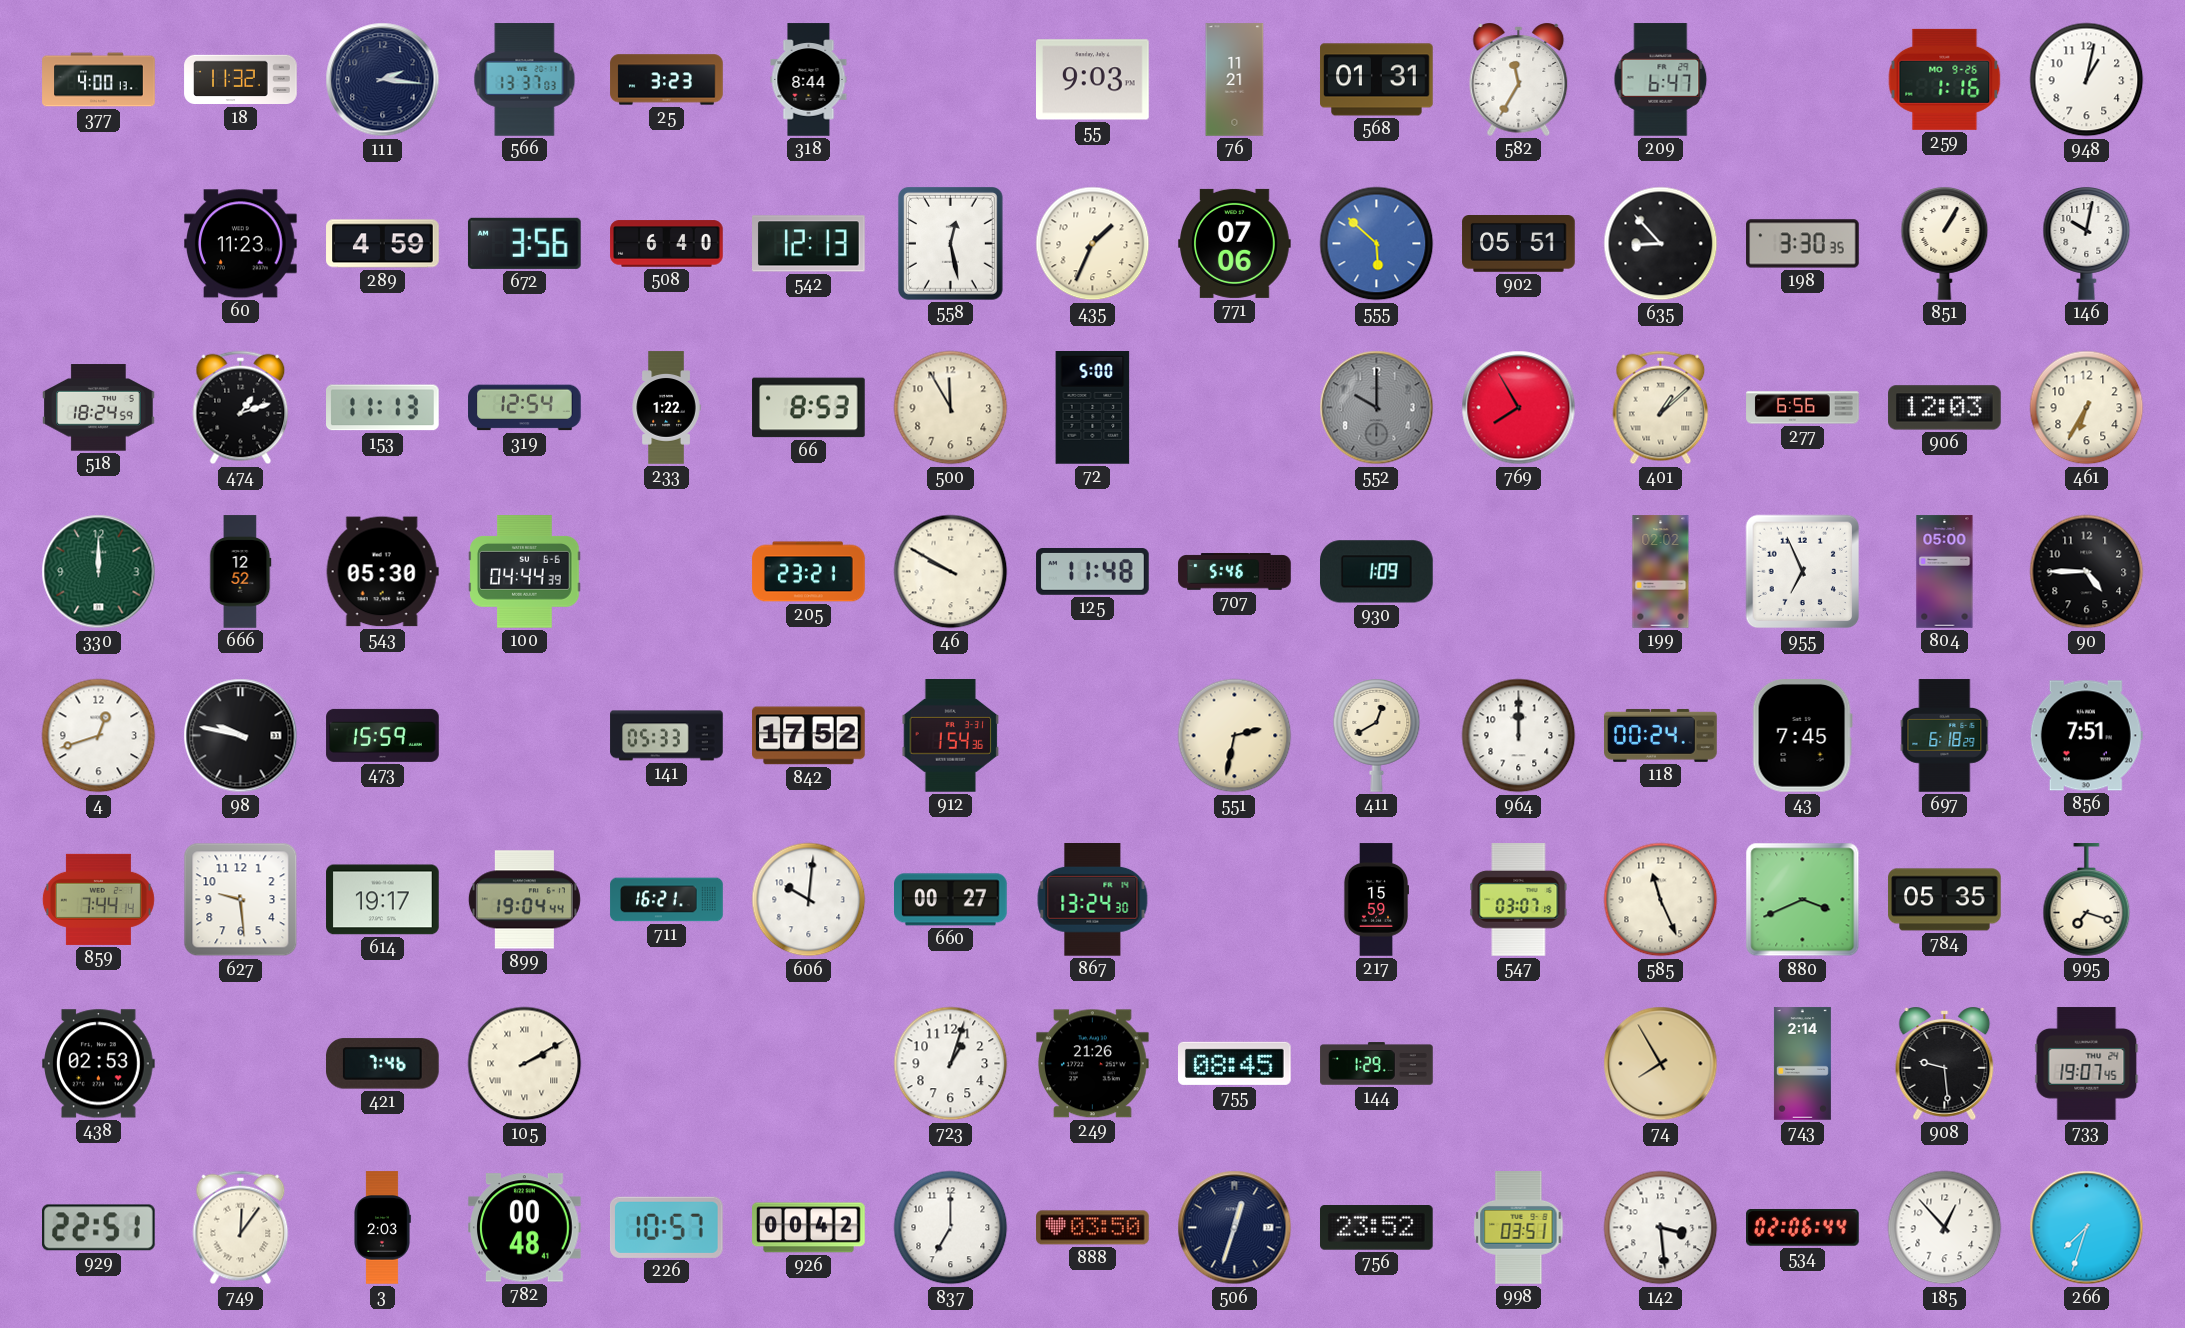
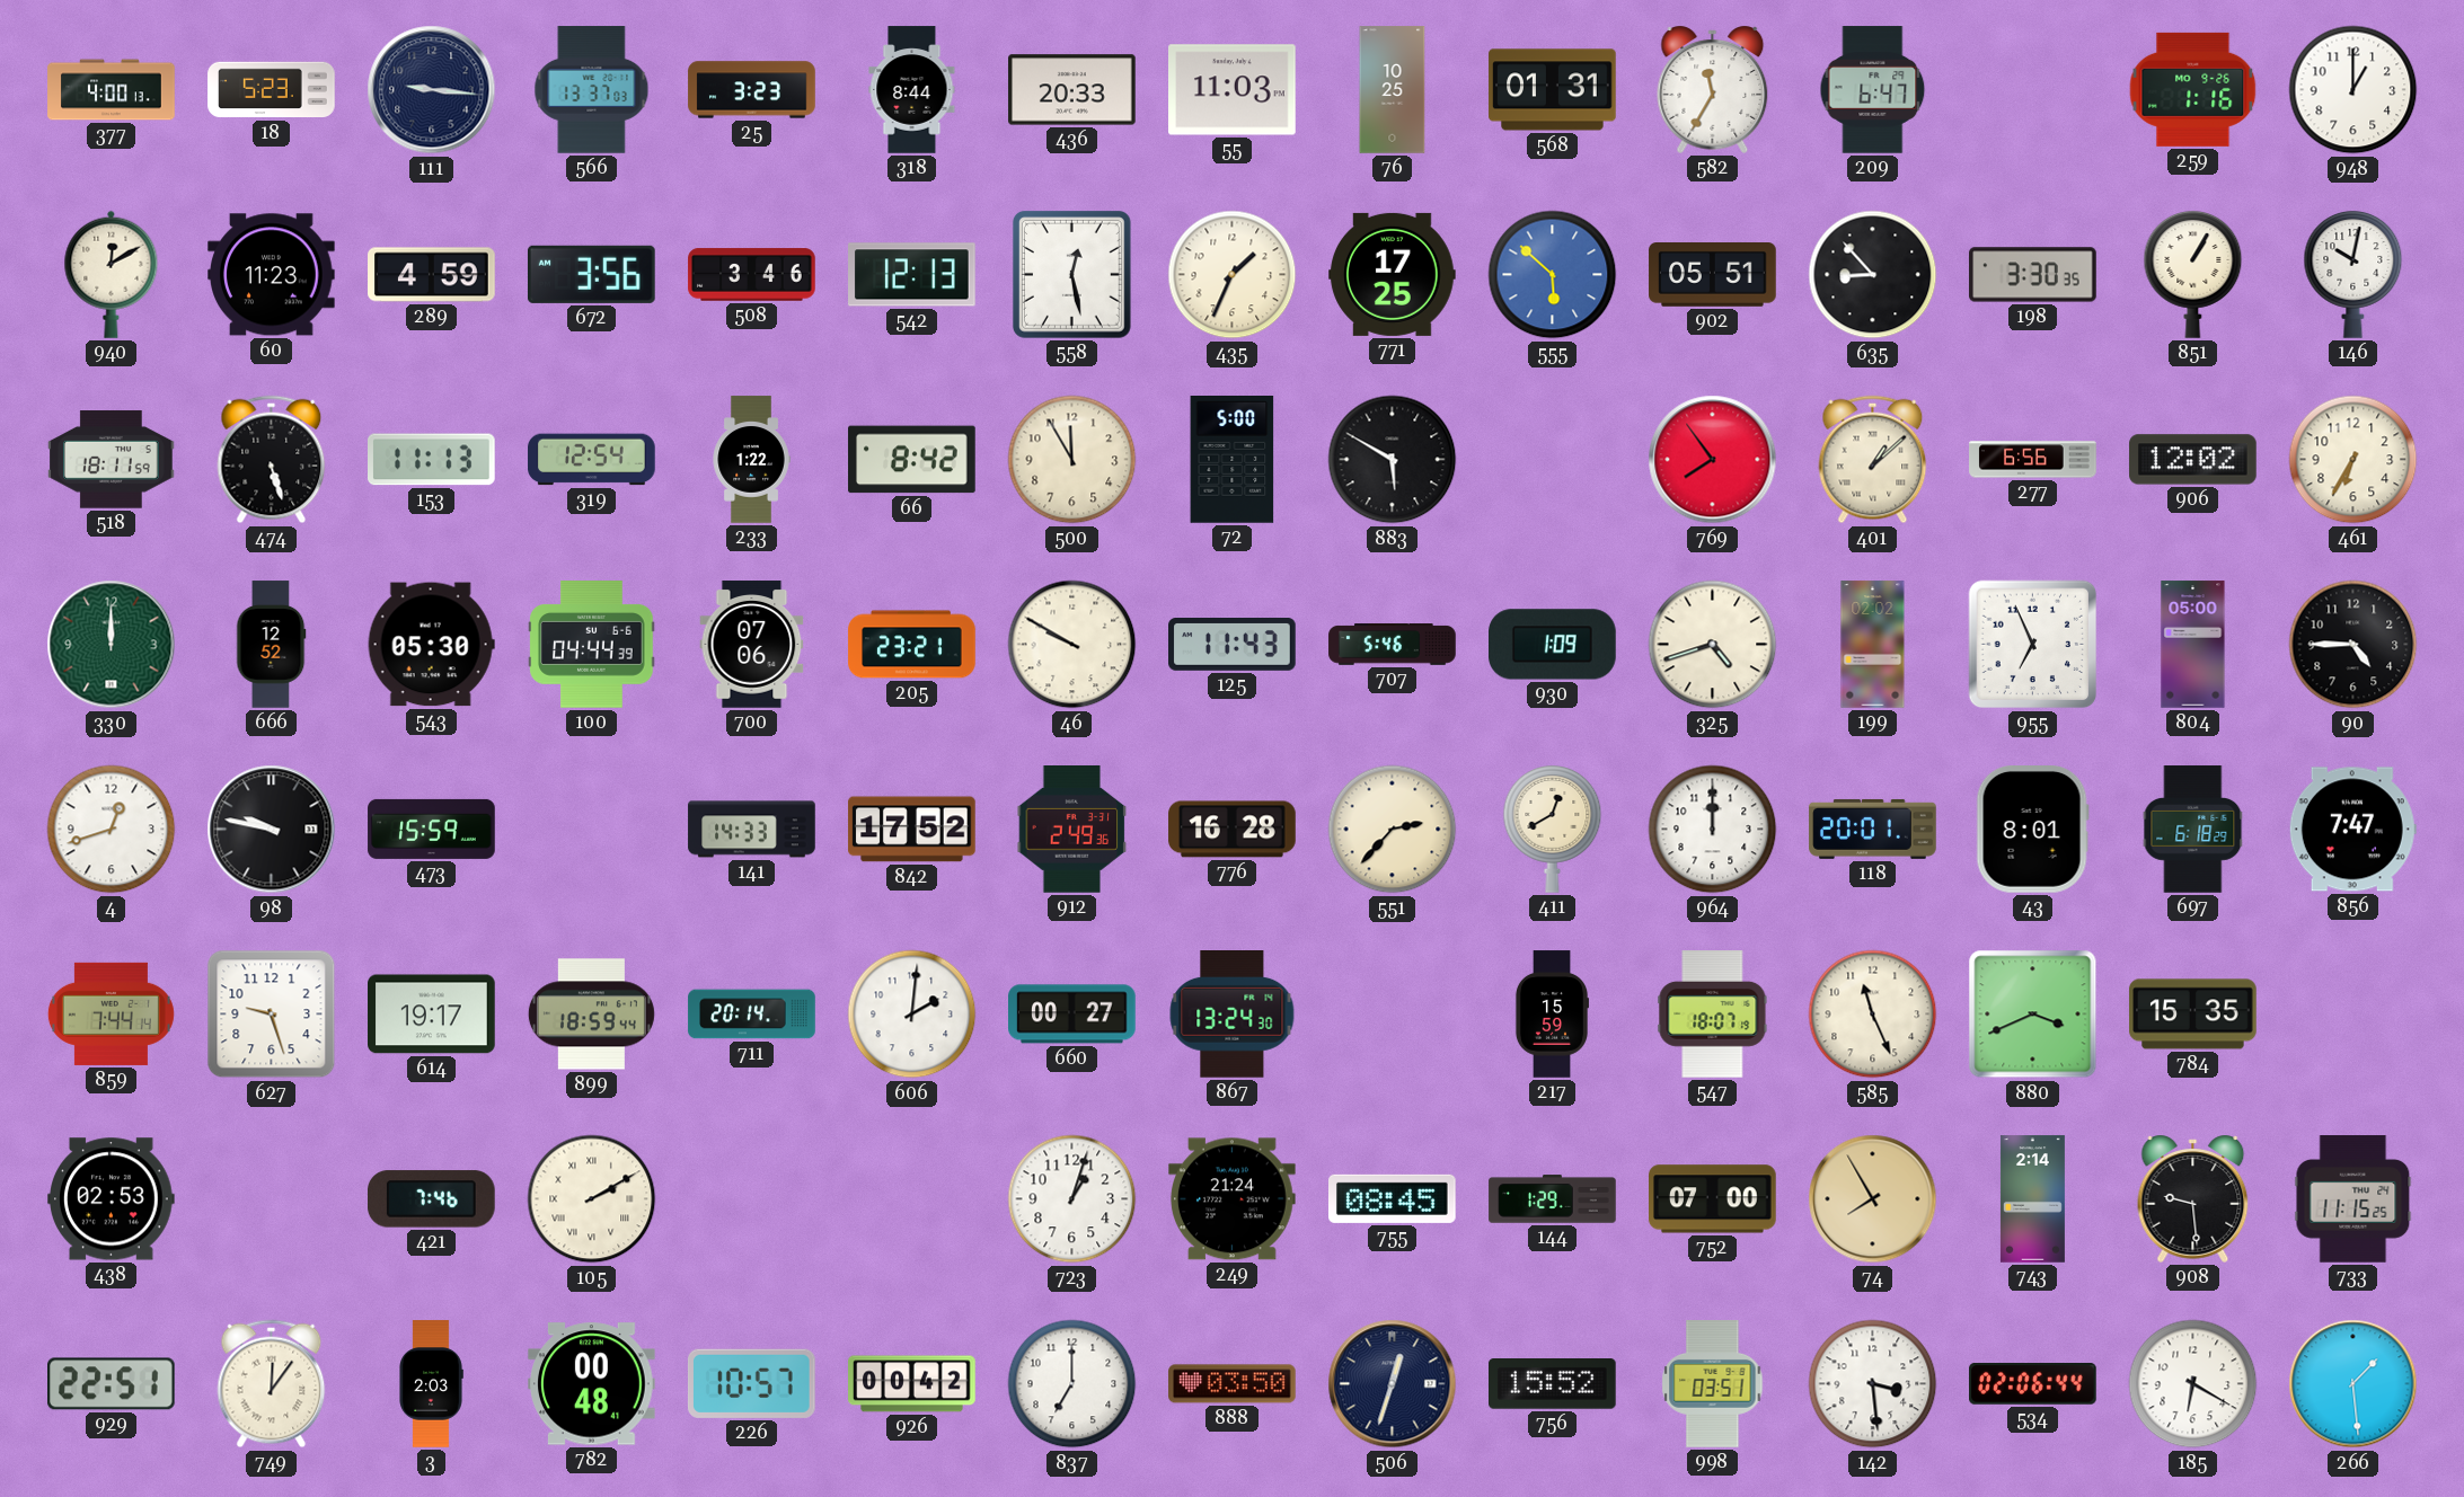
18: 11:32 -> 5:23
111: 2:16 -> 9:16
436: none -> 20:33
55: 9:03 -> 11:03
76: 11:21 -> 10:25
948: 1:02 -> 1:00
940: none -> 12:10
508: 6:40 -> 3:46
771: 07:06 -> 17:25
518: 18:24 -> 18:11
474: 1:12 -> 5:27
66: 8:53 -> 8:42
883: none -> 5:50
552: 10:00 -> none
769: 7:55 -> 7:54
906: 12:03 -> 12:02
700: none -> 07:06
125: 11:48 -> 11:43
325: none -> 4:42
141: 05:33 -> 14:33
912: 1:54 -> 2:49
776: none -> 16:28
551: 2:32 -> 2:37
118: 00:24 -> 20:01
43: 7:45 -> 8:01
856: 7:51 -> 7:47
627: 9:29 -> 9:27
899: 19:04 -> 18:59
711: 16:21 -> 20:14
606: 10:01 -> 2:01
547: 03:07 -> 18:07
784: 05:35 -> 15:35
995: 7:18 -> none
249: 21:26 -> 21:24
752: none -> 07:00
733: 19:07 -> 11:15
756: 23:52 -> 15:52
185: 12:53 -> 6:20
266: 7:33 -> 1:29
